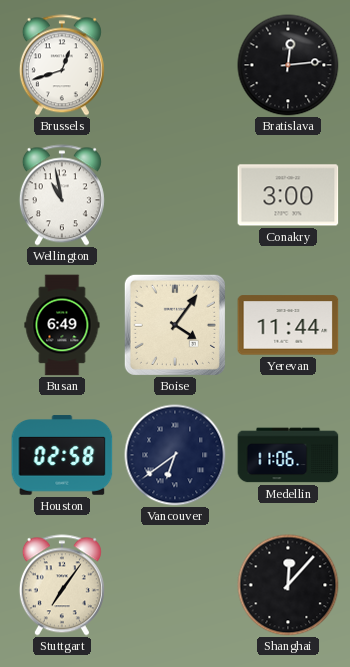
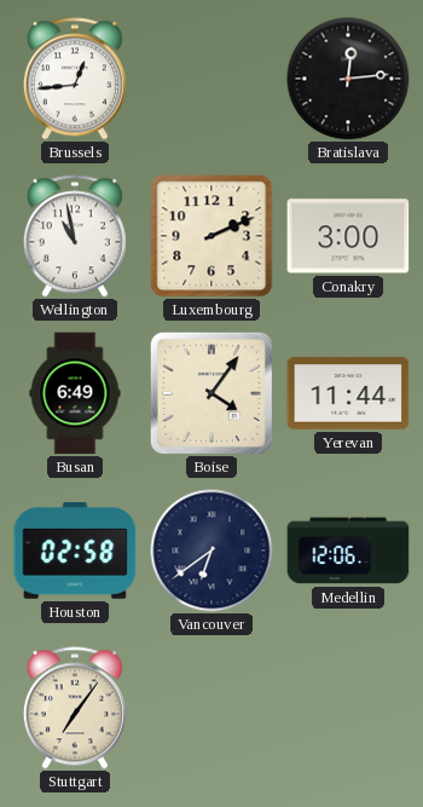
Brussels: 12:42 -> 12:44
Luxembourg: none -> 2:11
Medellin: 11:06 -> 12:06
Shanghai: 12:07 -> none
